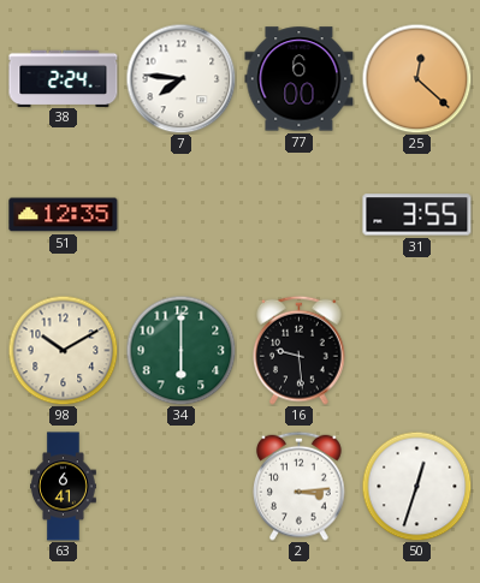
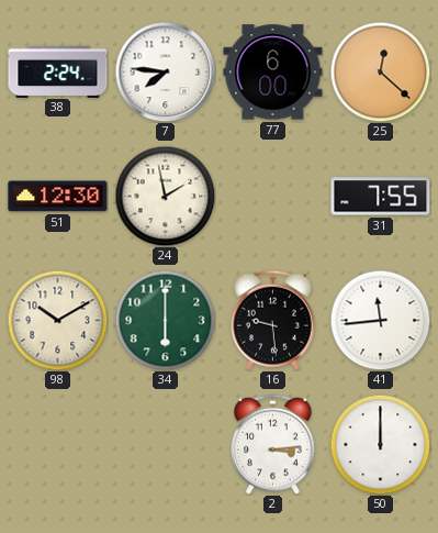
51: 12:35 -> 12:30
24: none -> 1:58
31: 3:55 -> 7:55
41: none -> 11:44
63: 6:41 -> none
50: 12:33 -> 12:00
